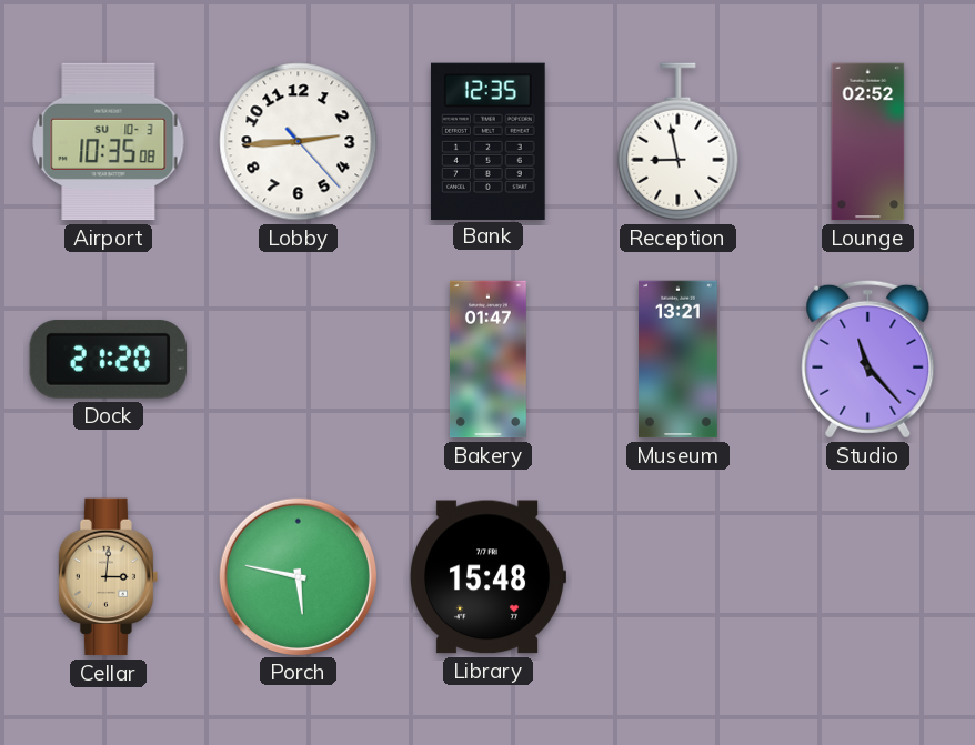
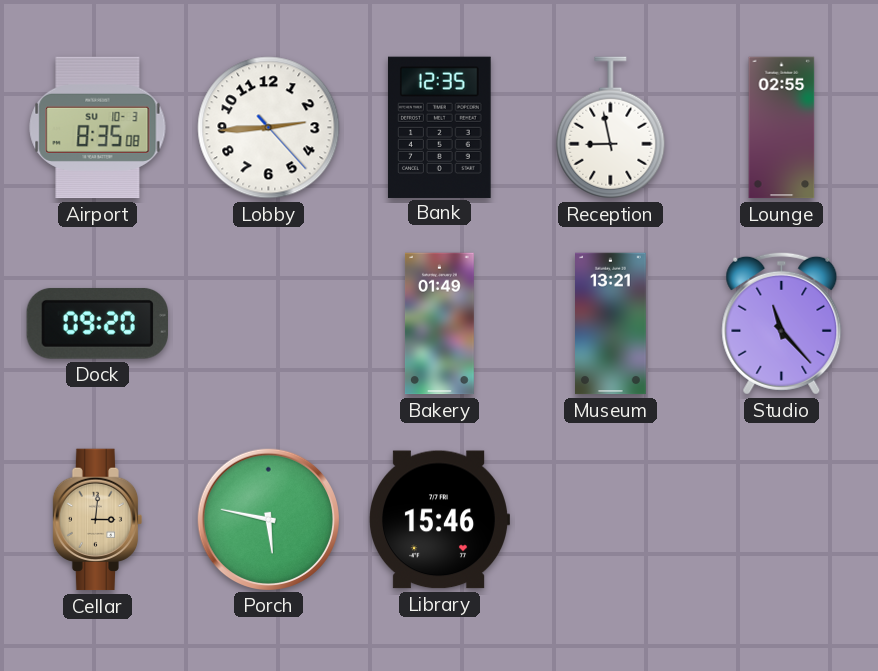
Airport: 10:35 -> 8:35
Lounge: 02:52 -> 02:55
Dock: 21:20 -> 09:20
Bakery: 01:47 -> 01:49
Library: 15:48 -> 15:46
